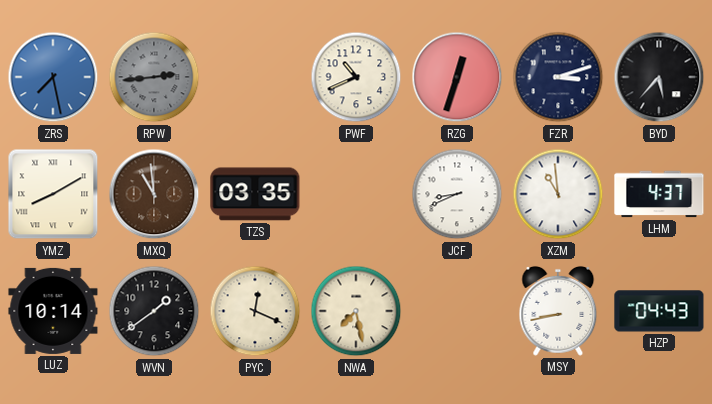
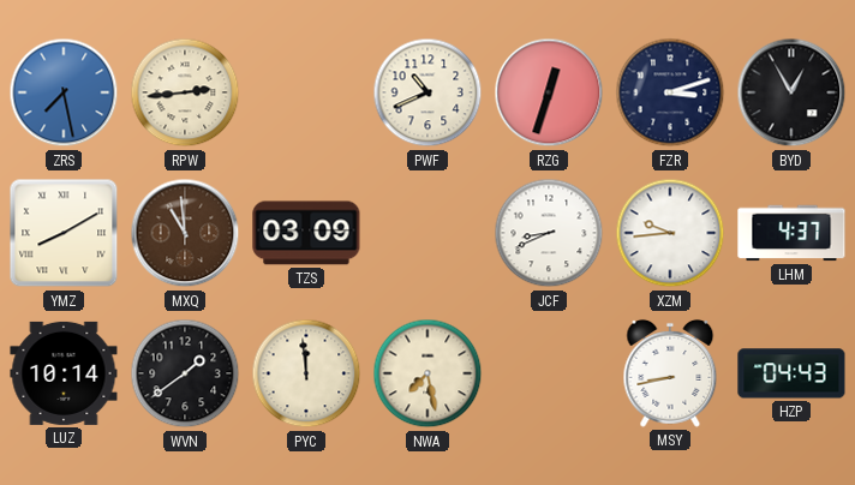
RPW dial: grey -> cream
BYD: 5:37 -> 12:55
TZS: 03:35 -> 03:09
XZM: 10:59 -> 9:44
PYC: 12:19 -> 11:59
